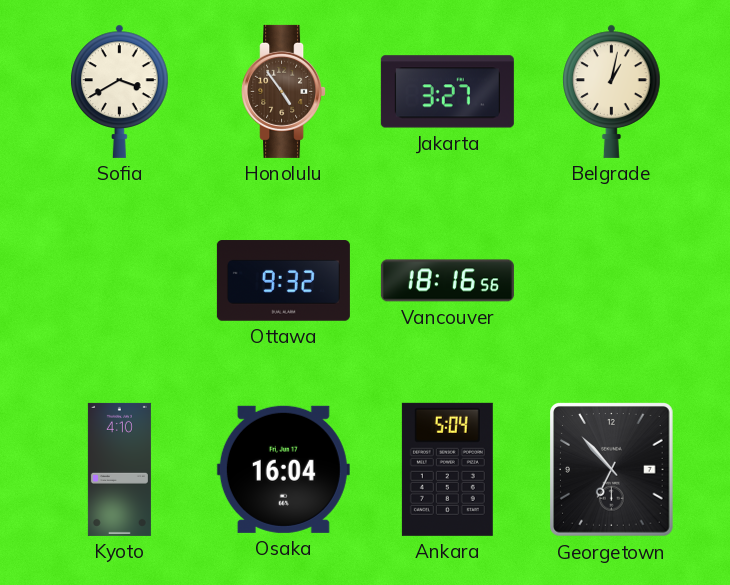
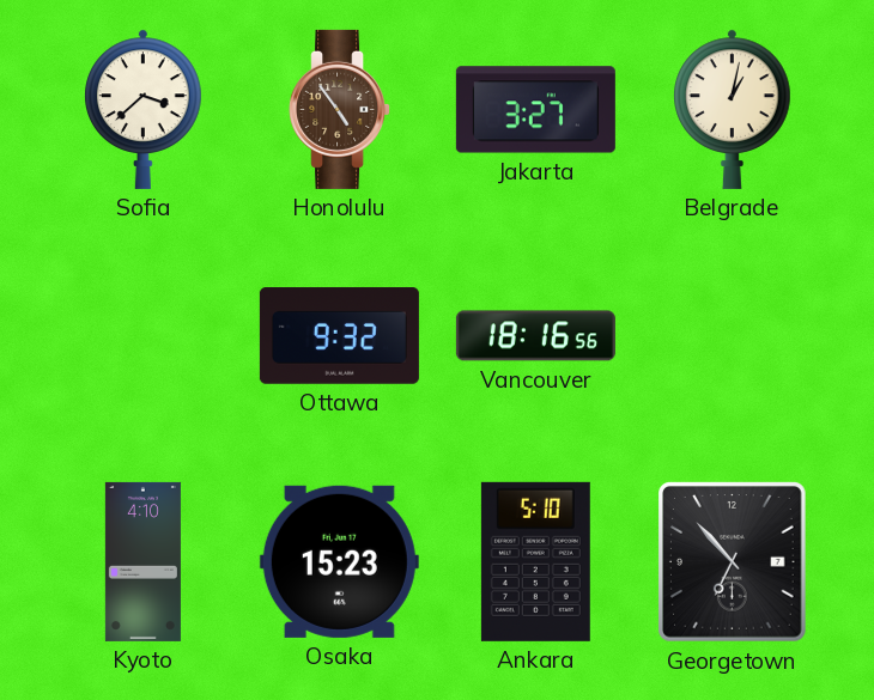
Sofia: 3:40 -> 3:38
Osaka: 16:04 -> 15:23
Ankara: 5:04 -> 5:10
